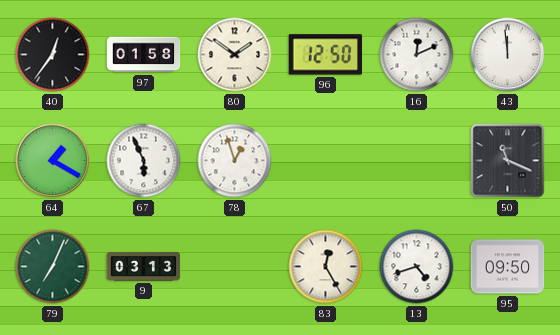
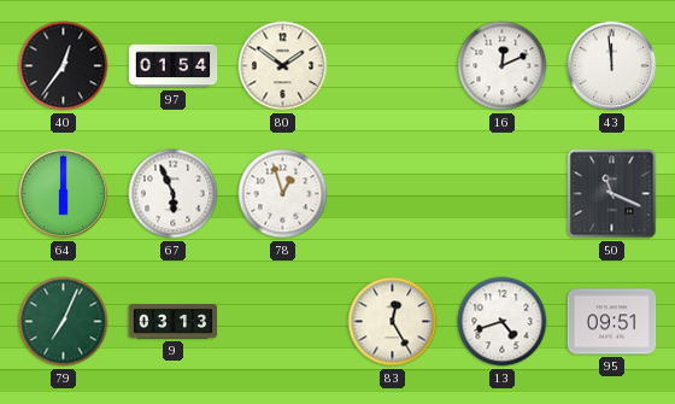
97: 01:58 -> 01:54
96: 12:50 -> none
64: 1:20 -> 6:00
95: 09:50 -> 09:51
